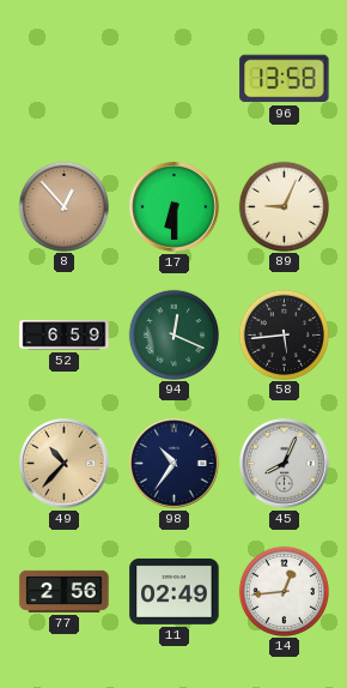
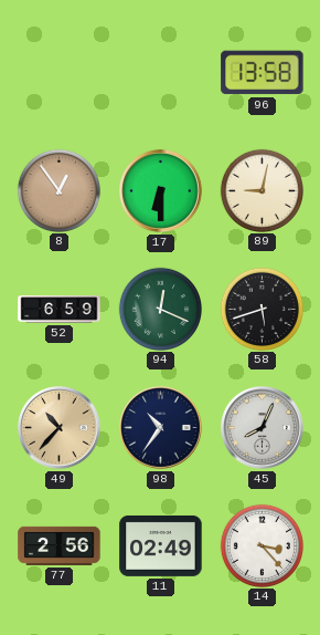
8: 12:53 -> 12:54
89: 9:04 -> 9:02
58: 5:44 -> 5:42
14: 12:44 -> 3:23
